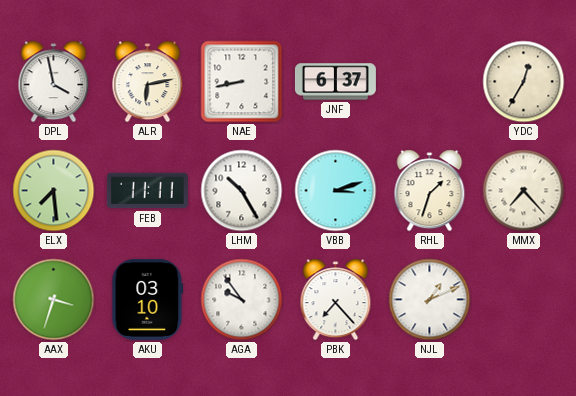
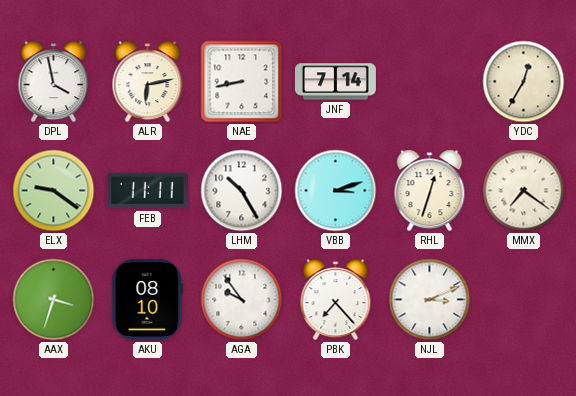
JNF: 6:37 -> 7:14
ELX: 7:29 -> 9:21
RHL: 1:33 -> 12:33
MMX: 7:23 -> 7:21
AKU: 03:10 -> 08:10
NJL: 1:11 -> 3:11
